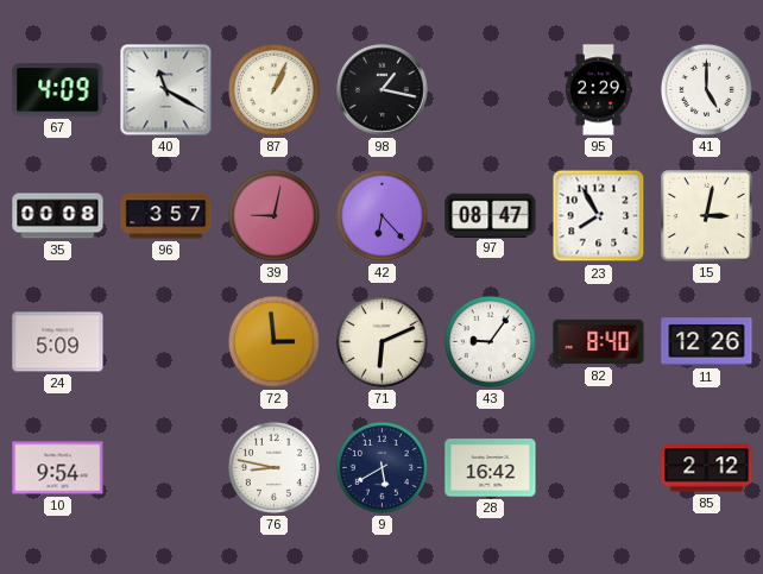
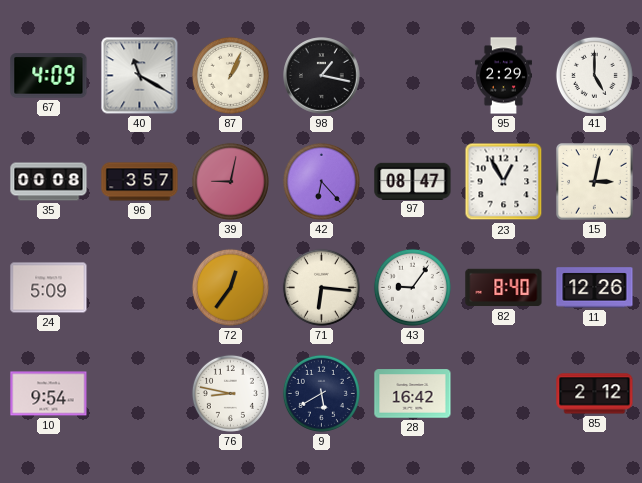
23: 7:55 -> 12:55
72: 2:59 -> 12:36
71: 6:11 -> 6:16
